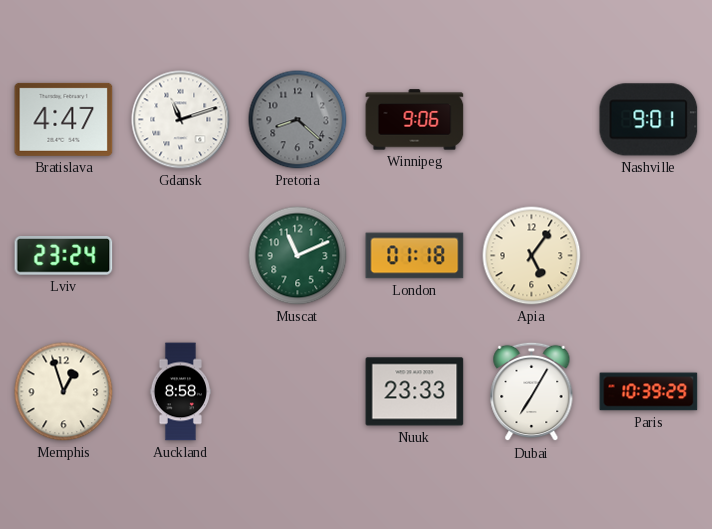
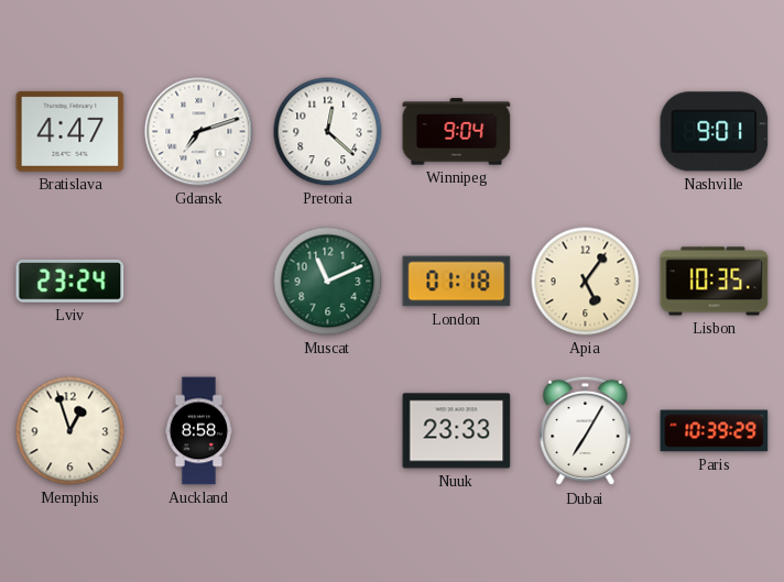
Gdansk: 11:12 -> 7:12
Pretoria: 8:22 -> 12:22
Pretoria dial: grey -> white
Winnipeg: 9:06 -> 9:04
Lisbon: none -> 10:35
